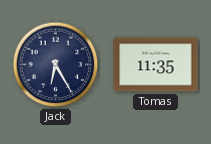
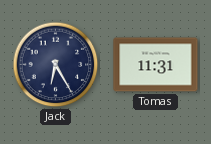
Tomas: 11:35 -> 11:31
